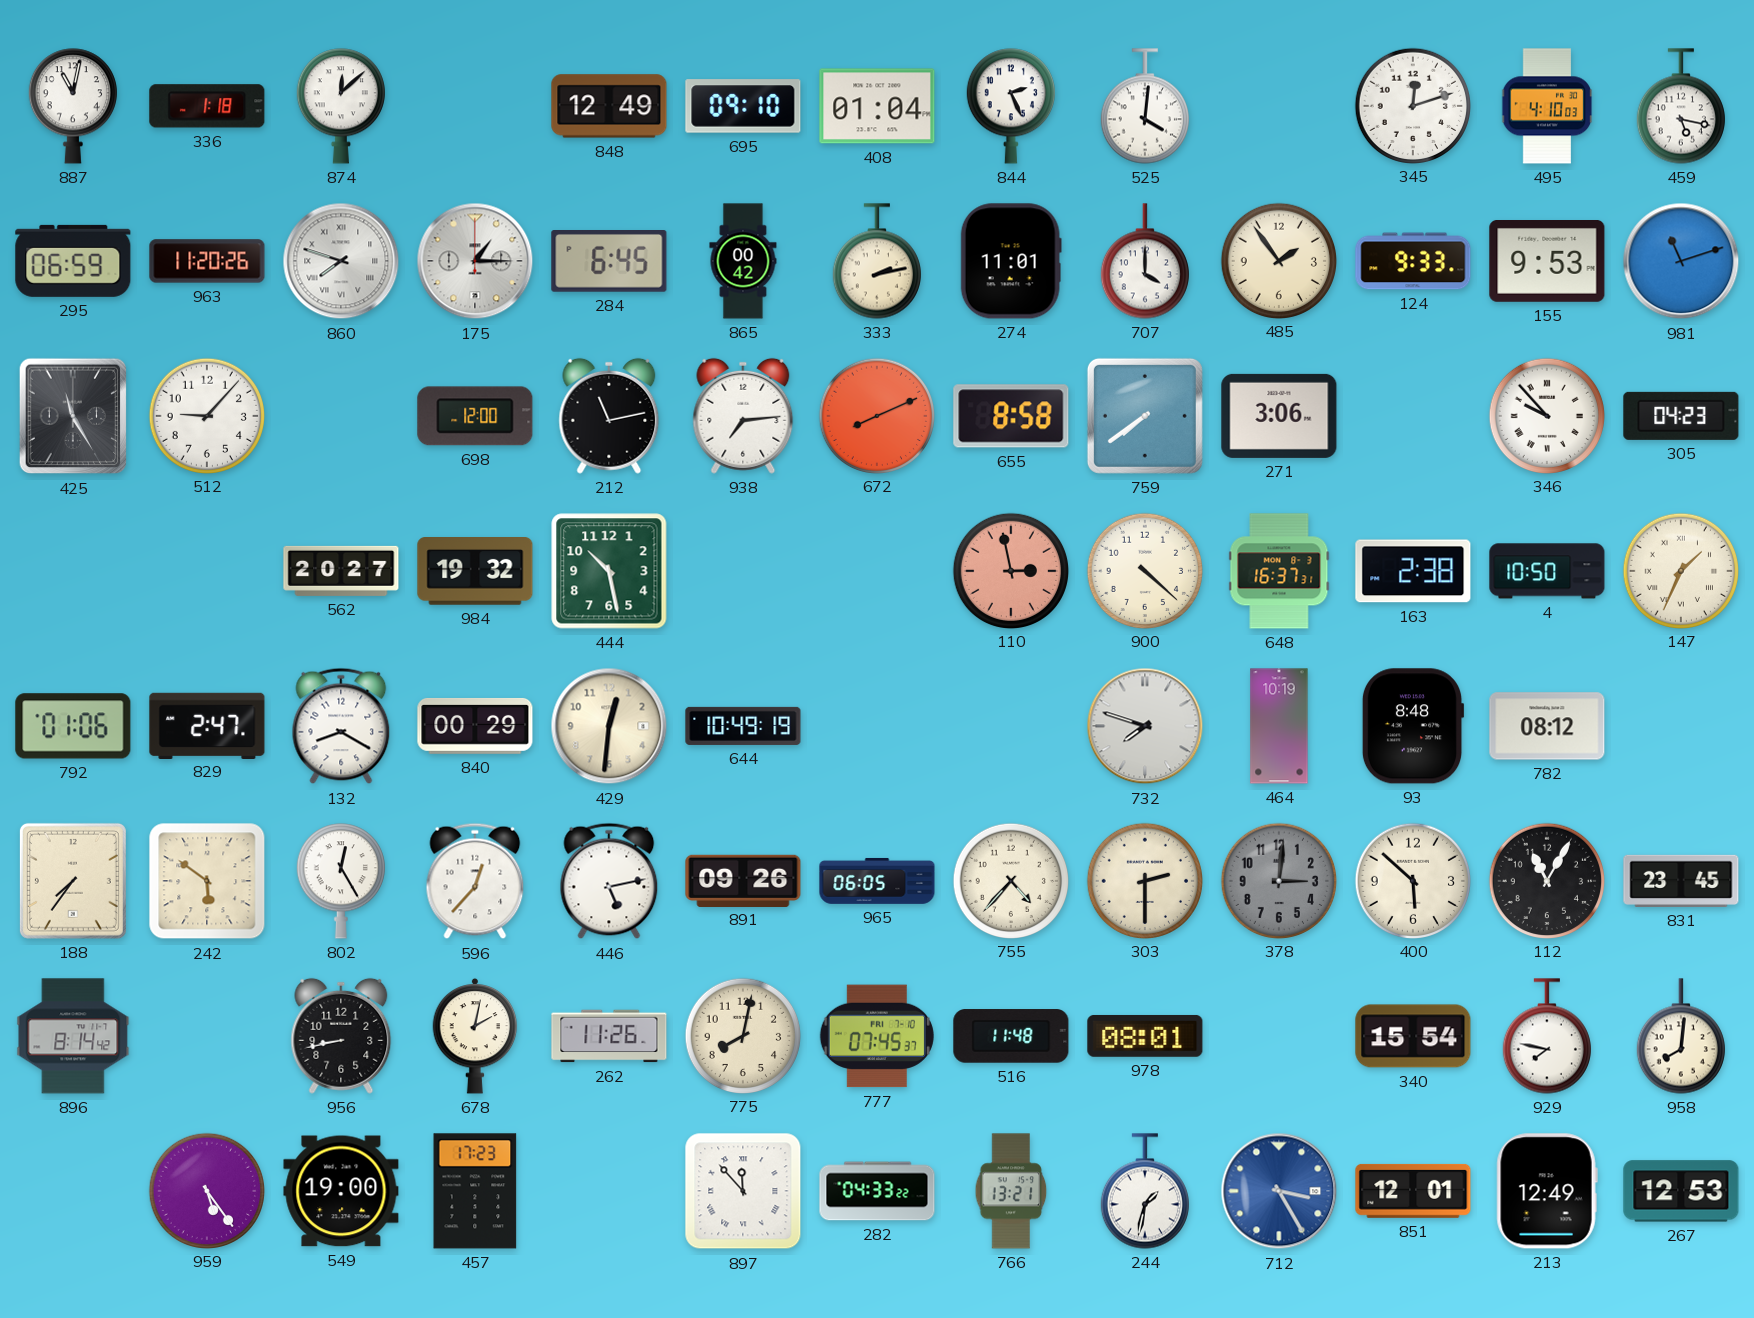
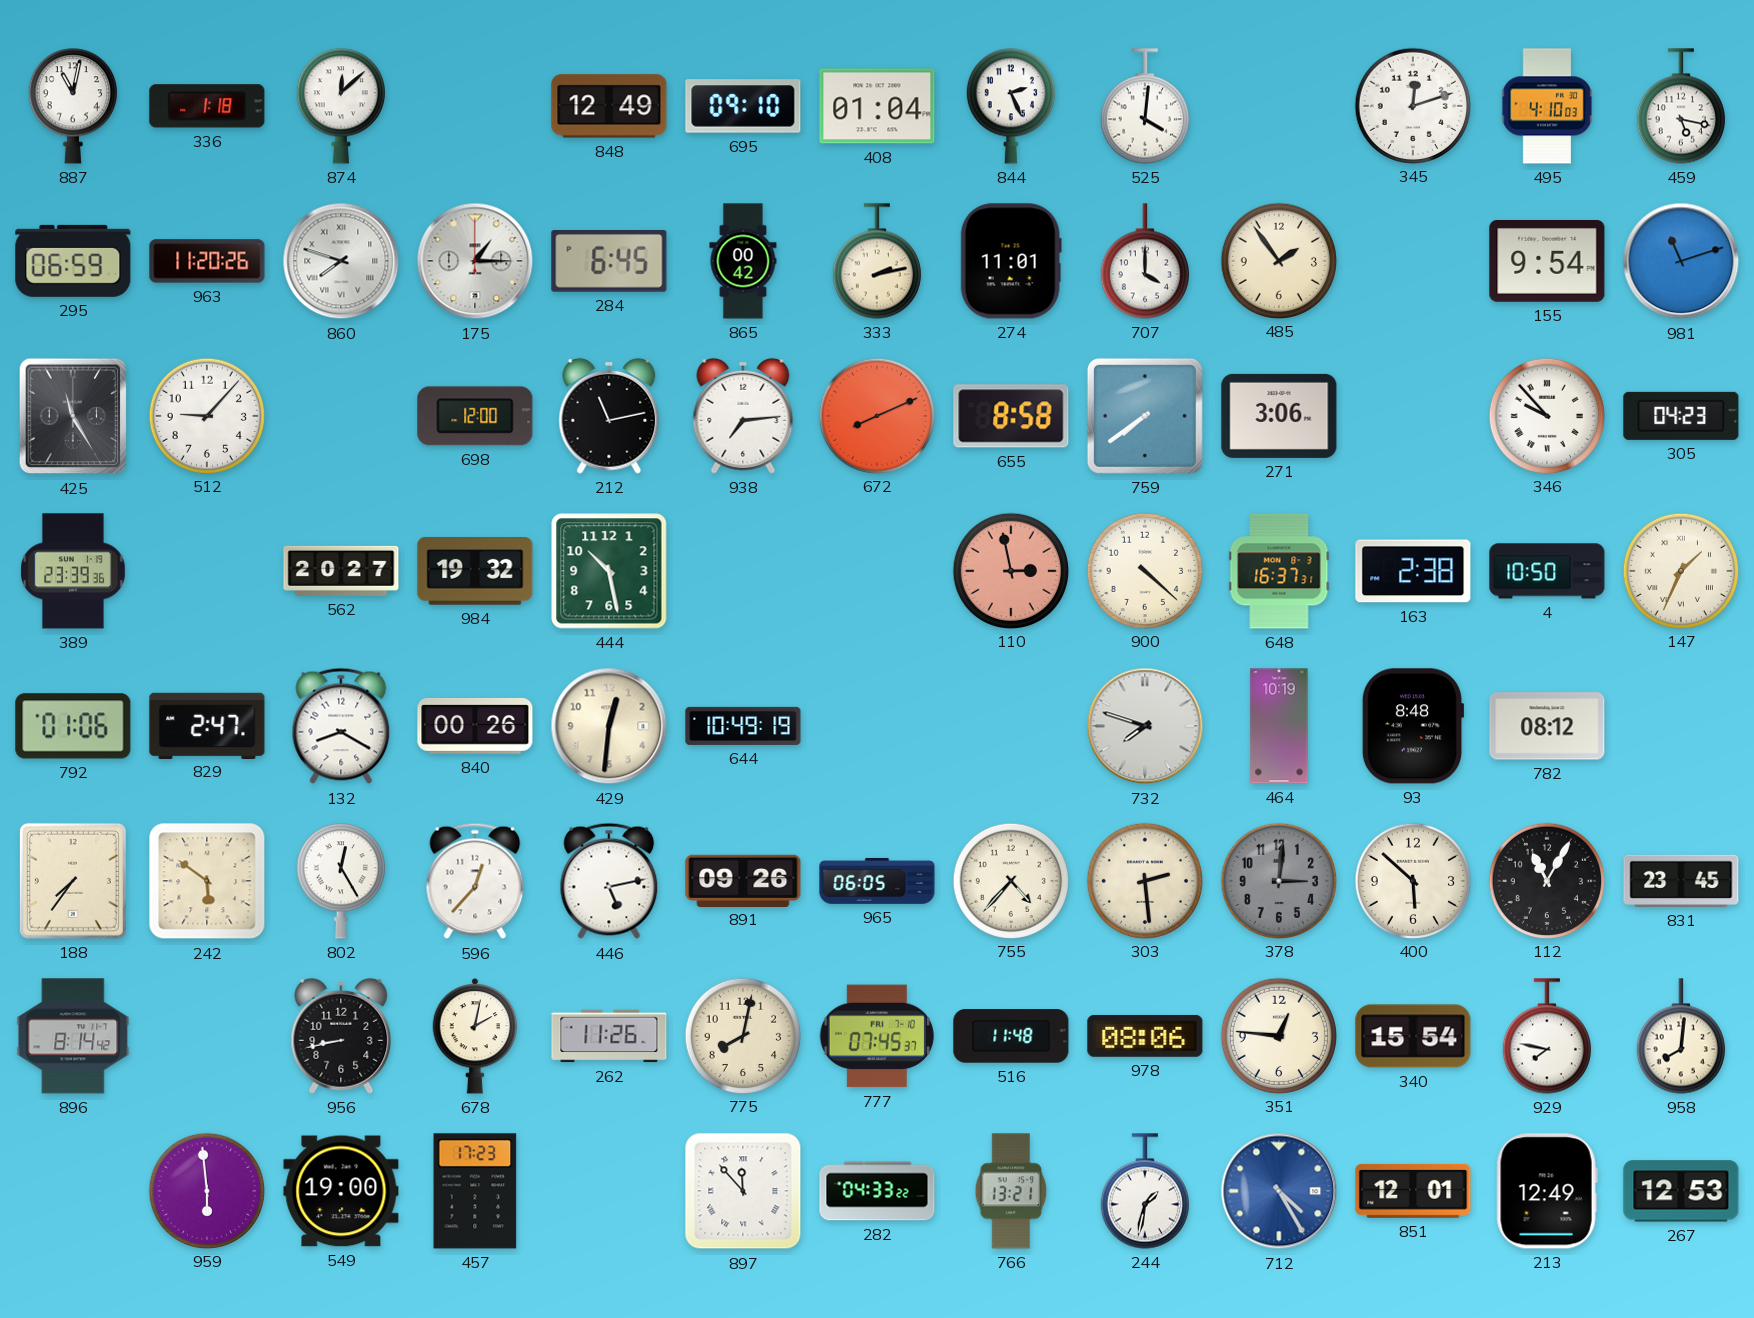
124: 9:33 -> none
155: 9:53 -> 9:54
389: none -> 23:39
840: 00:29 -> 00:26
303: 2:30 -> 2:29
978: 08:01 -> 08:06
351: none -> 12:46
959: 5:24 -> 5:59
712: 3:25 -> 4:25
